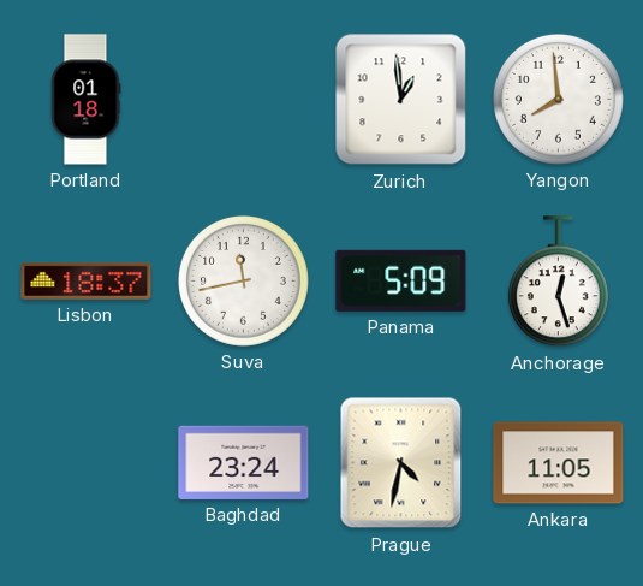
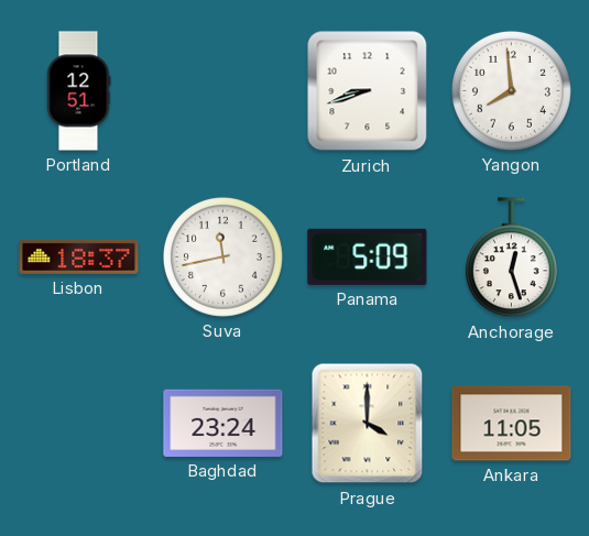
Portland: 01:18 -> 12:51
Zurich: 12:59 -> 8:42
Prague: 4:32 -> 4:00
